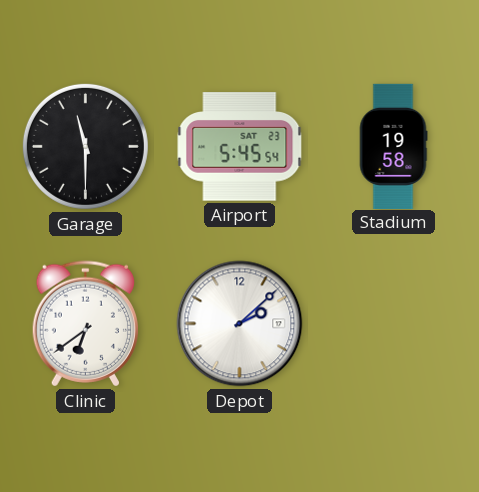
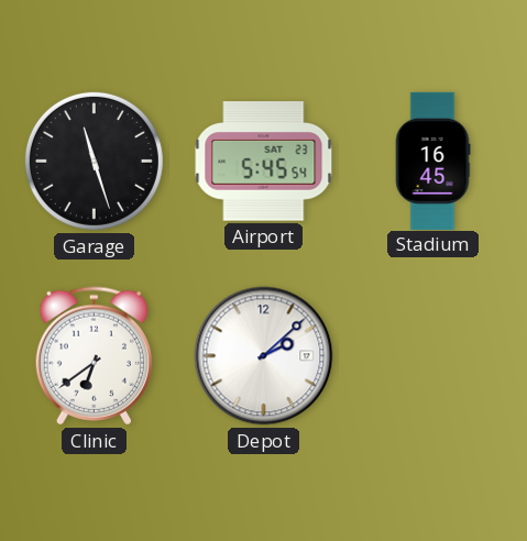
Garage: 11:30 -> 11:27
Stadium: 19:58 -> 16:45
